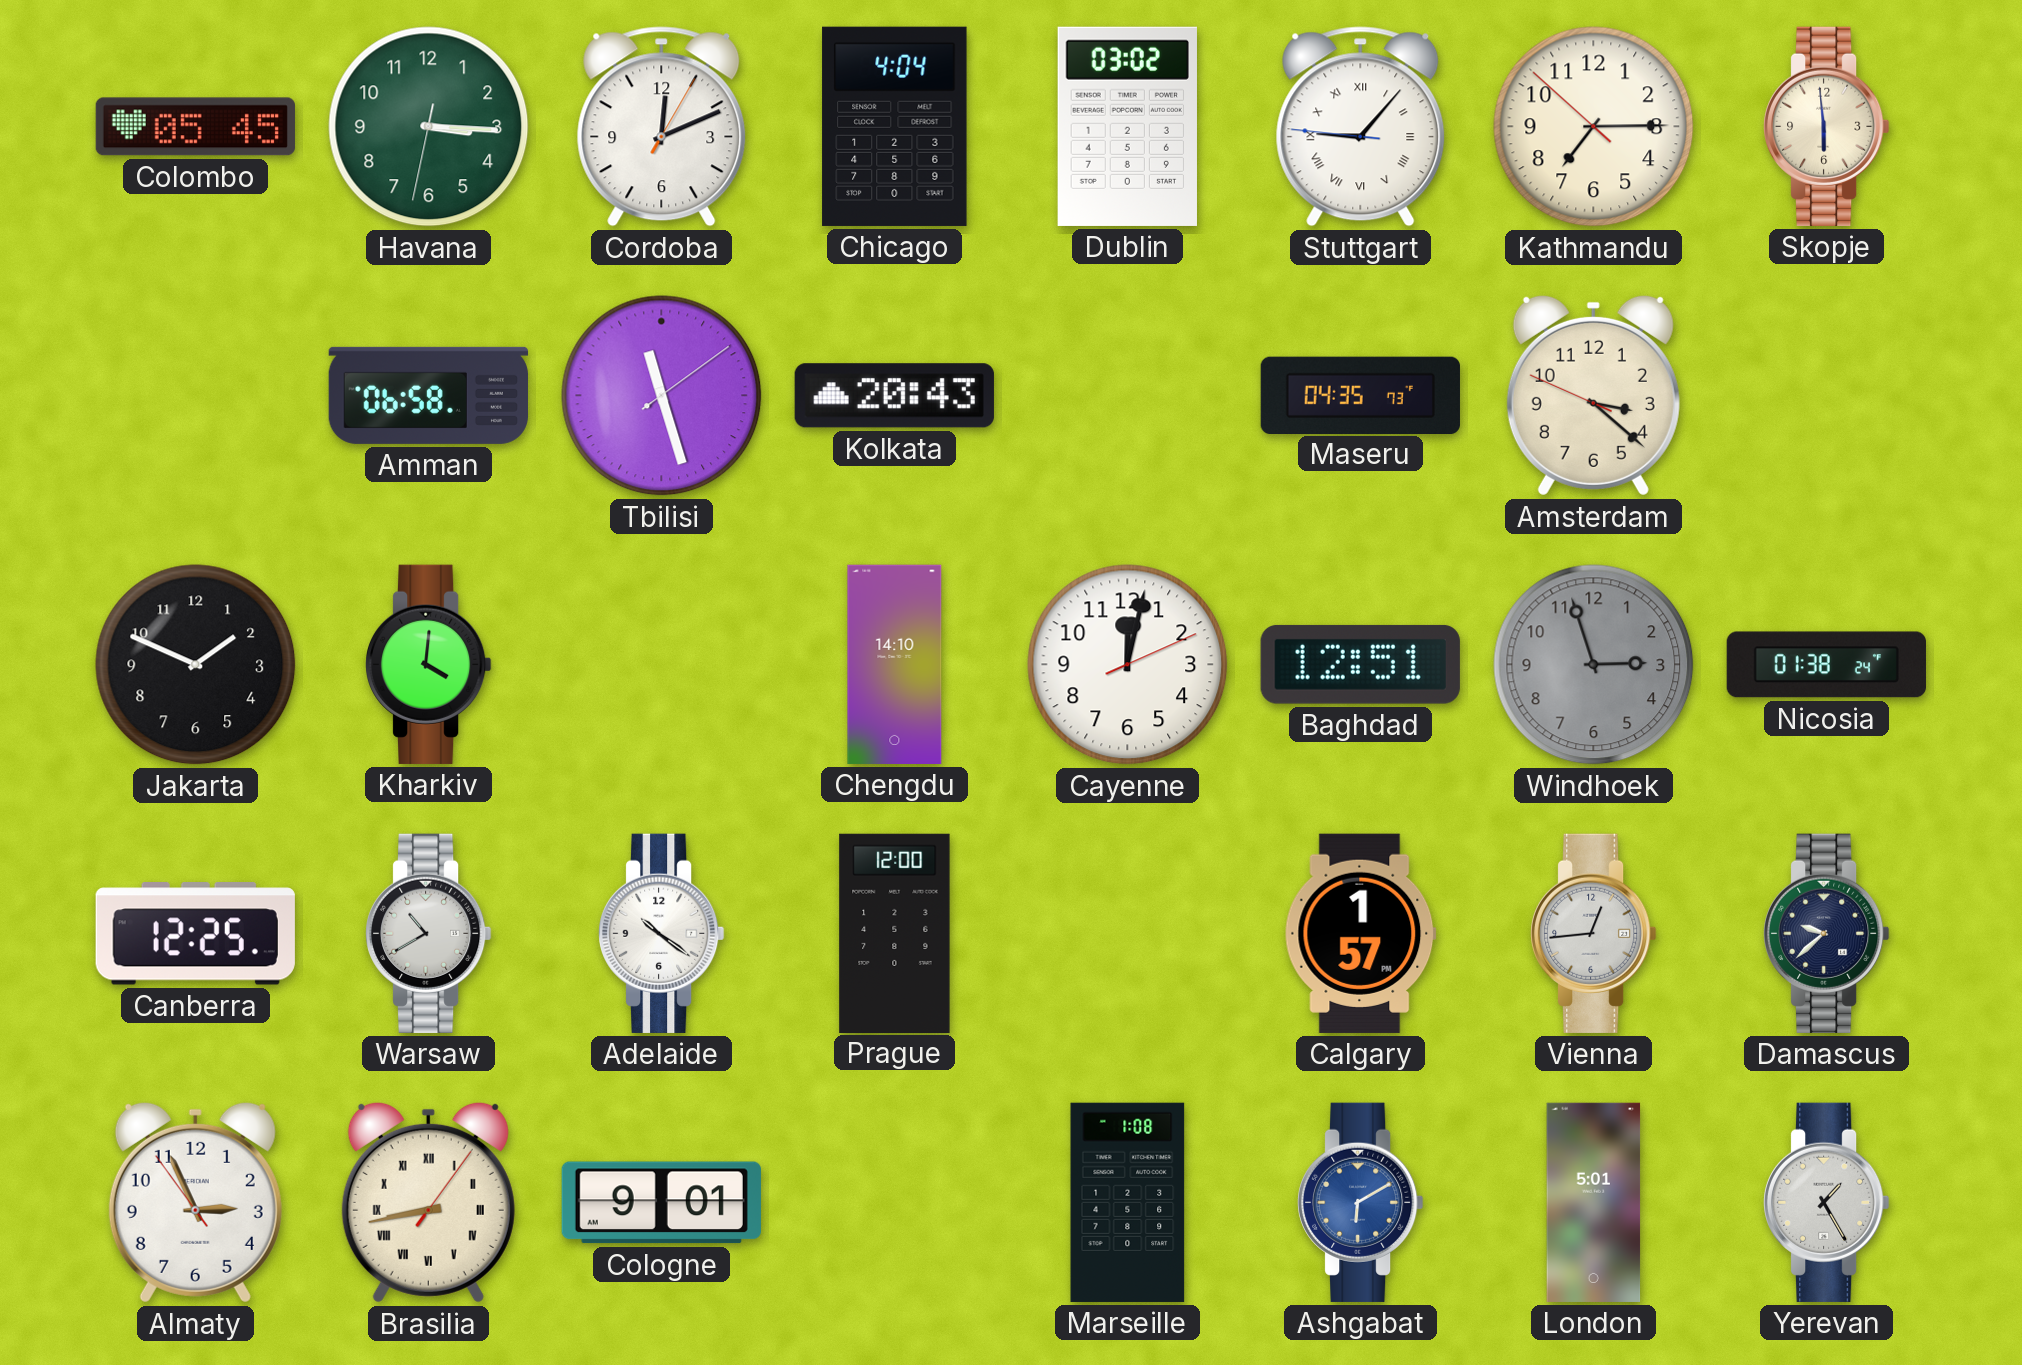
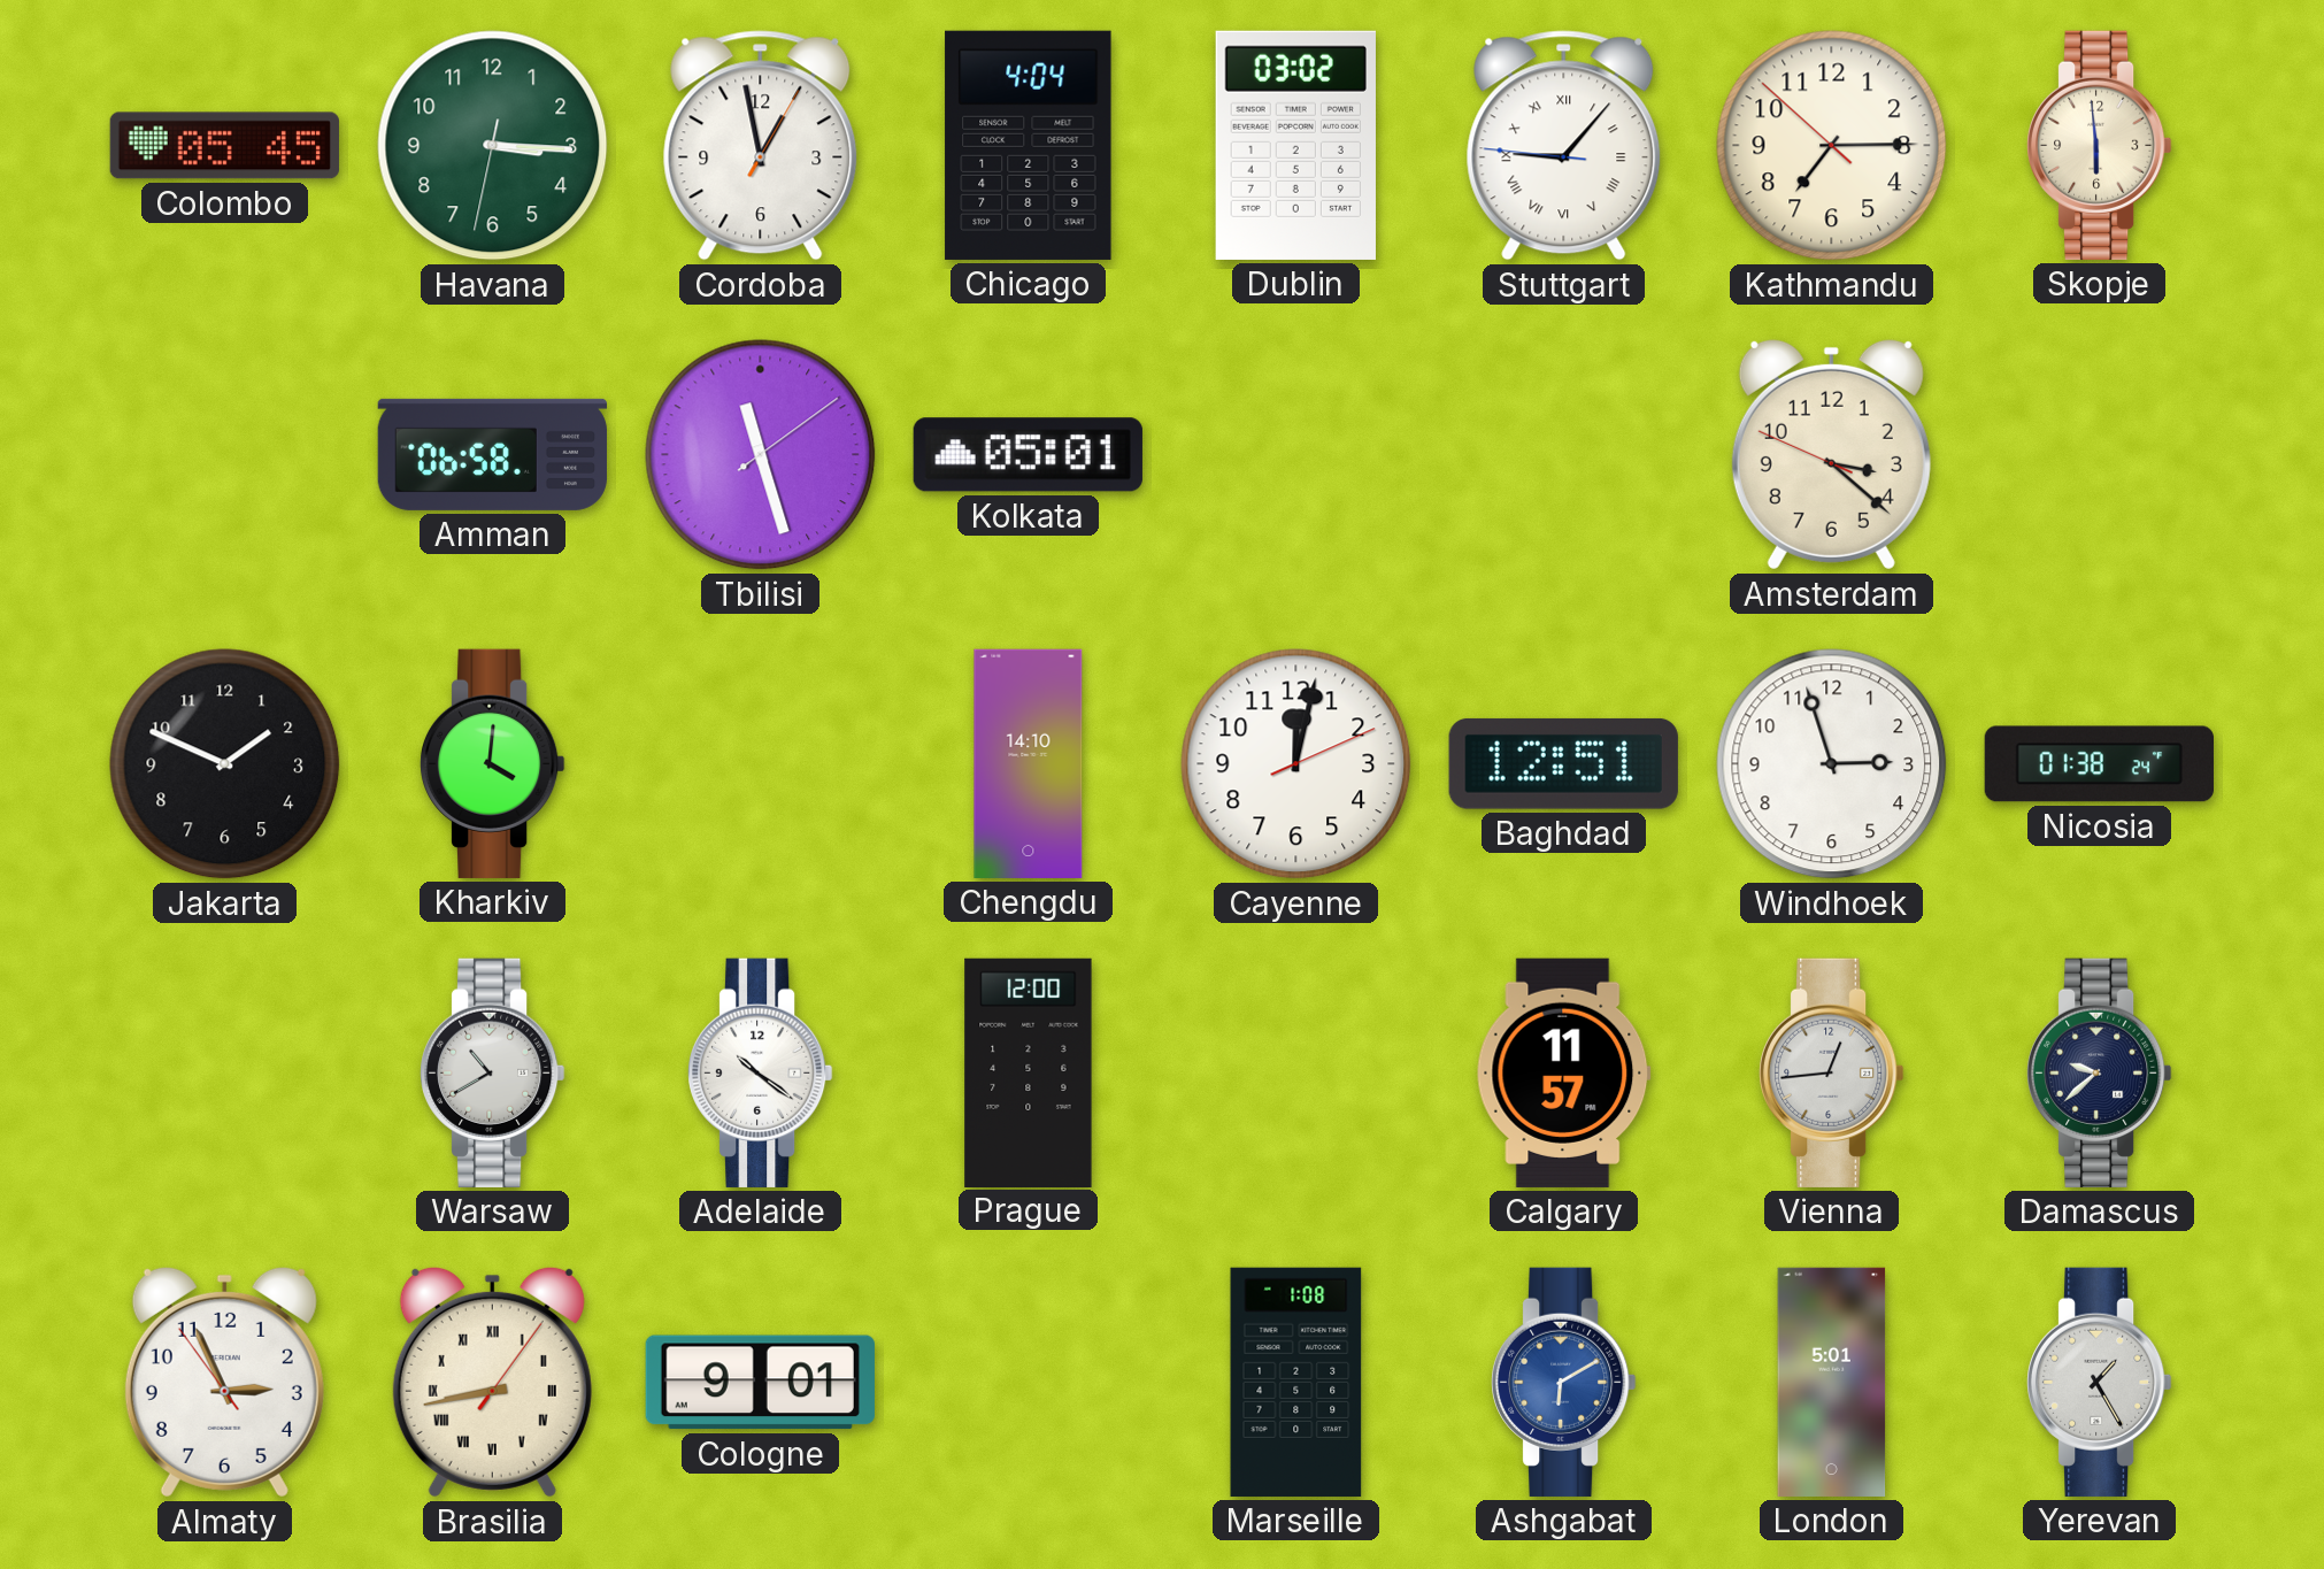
Cordoba: 12:11 -> 12:58
Kolkata: 20:43 -> 05:01
Maseru: 04:35 -> none
Windhoek dial: grey -> white
Canberra: 12:25 -> none
Calgary: 1:57 -> 11:57
